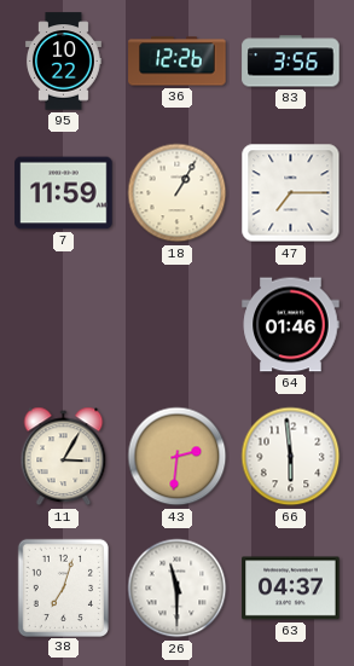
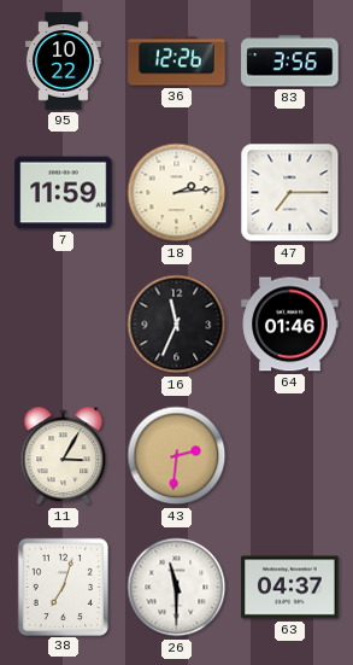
18: 1:05 -> 2:14
16: none -> 11:34
66: 5:59 -> none
